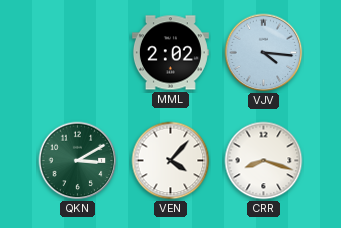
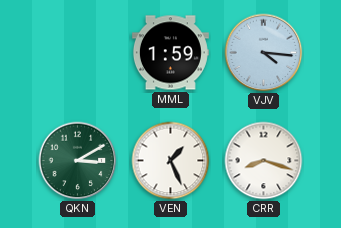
MML: 2:02 -> 1:59
VEN: 4:07 -> 1:26
